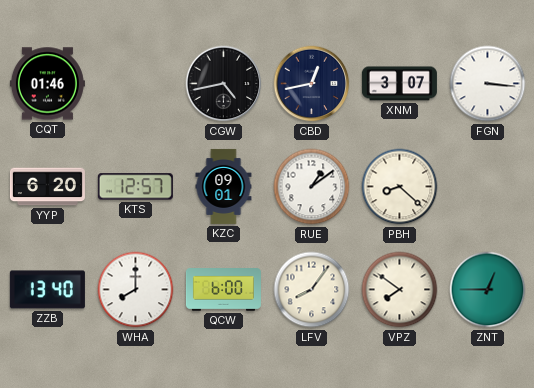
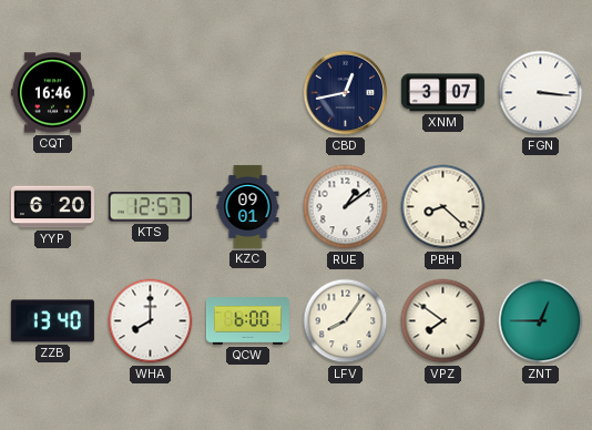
CQT: 01:46 -> 16:46
CGW: 4:43 -> none
